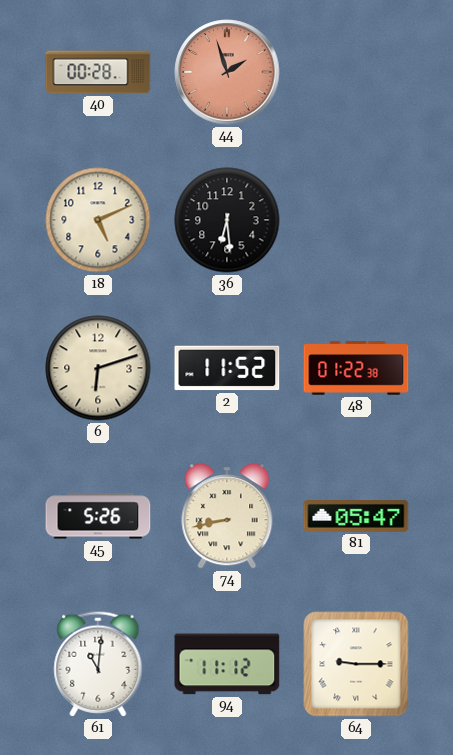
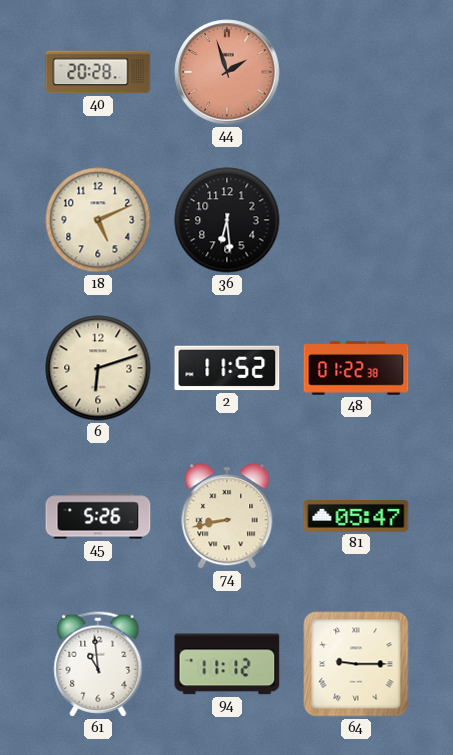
40: 00:28 -> 20:28
61: 11:01 -> 10:59
